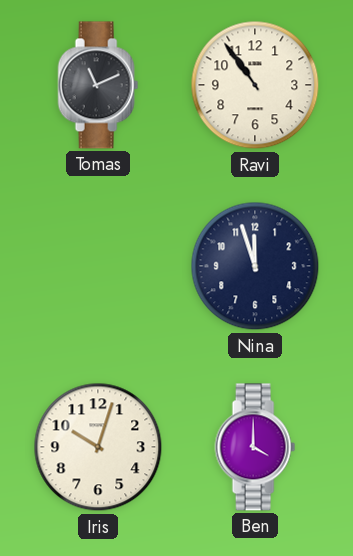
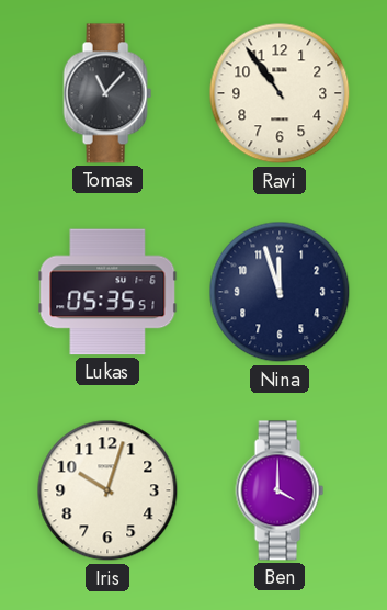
Tomas: 11:11 -> 11:07
Lukas: none -> 05:35
